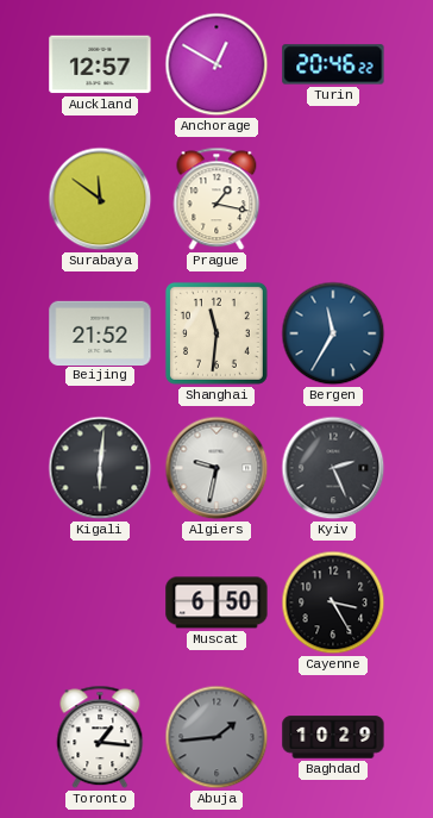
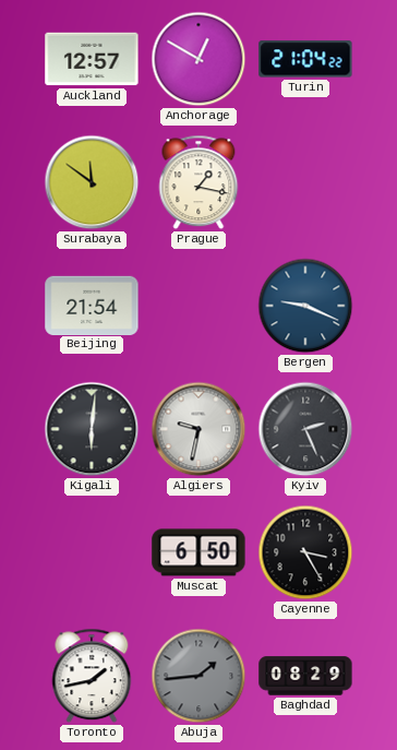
Turin: 20:46 -> 21:04
Beijing: 21:52 -> 21:54
Shanghai: 11:31 -> none
Bergen: 11:35 -> 9:19
Toronto: 1:16 -> 1:43
Baghdad: 10:29 -> 08:29
